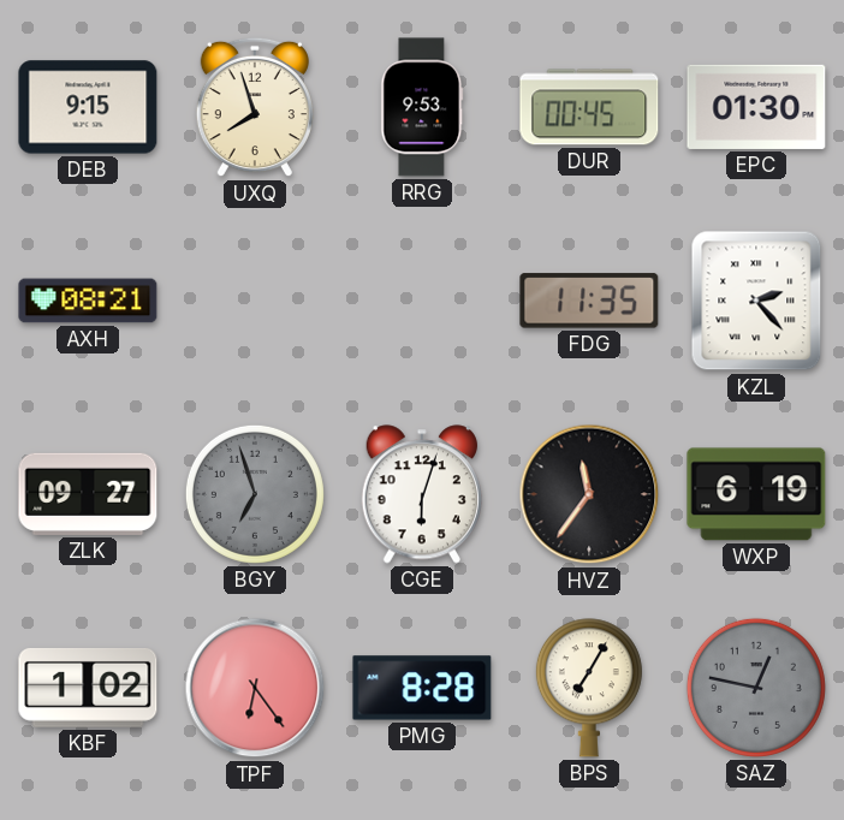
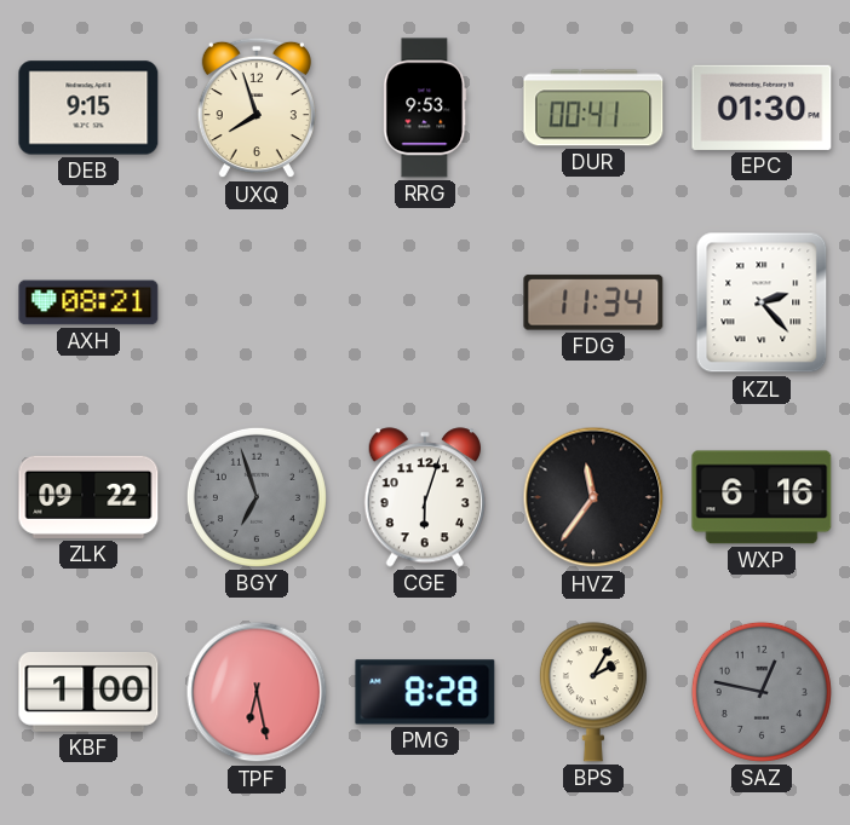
DUR: 00:45 -> 00:41
FDG: 11:35 -> 11:34
ZLK: 09:27 -> 09:22
WXP: 6:19 -> 6:16
KBF: 1:02 -> 1:00
TPF: 6:24 -> 6:28
BPS: 7:05 -> 2:05
